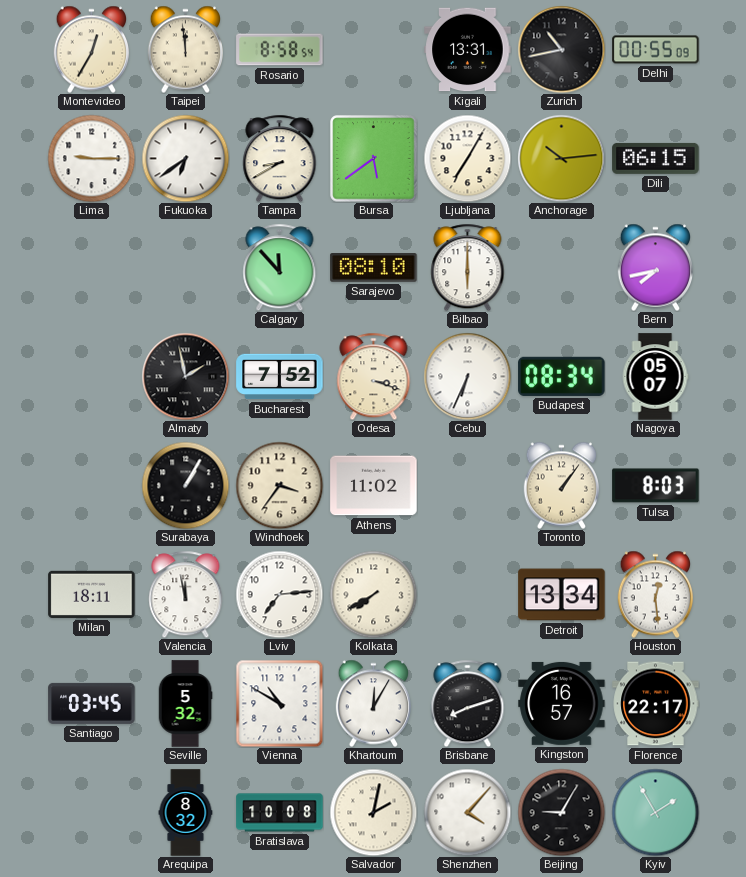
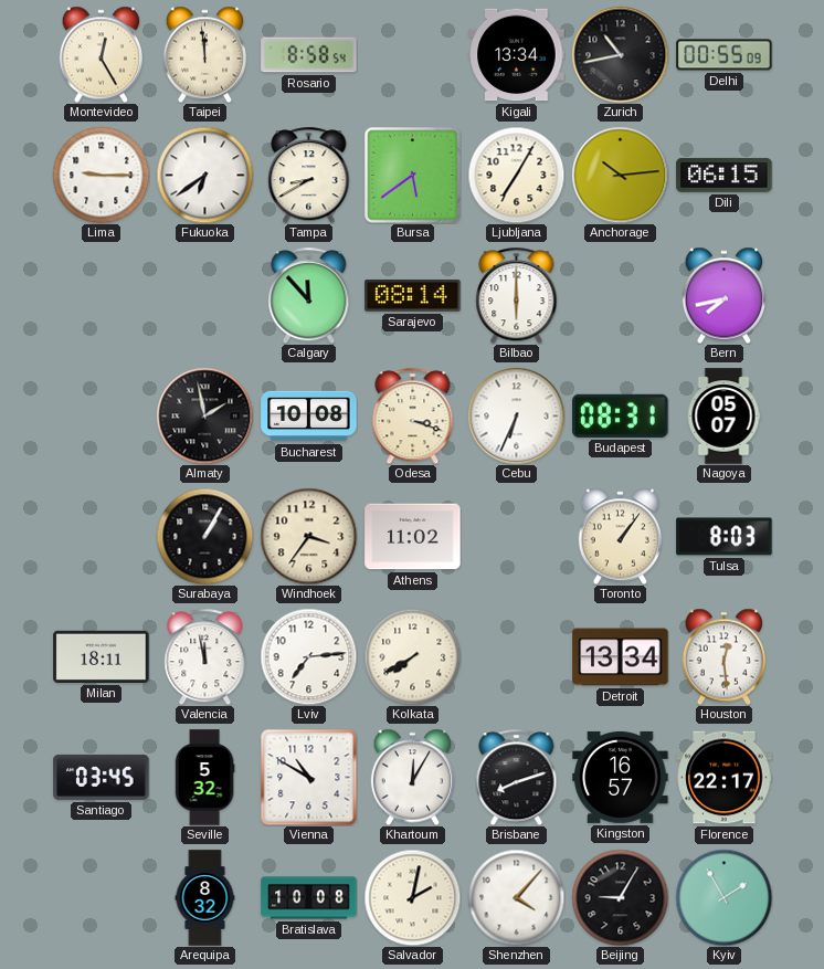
Montevideo: 12:35 -> 12:25
Kigali: 13:31 -> 13:34
Sarajevo: 08:10 -> 08:14
Bucharest: 7:52 -> 10:08
Budapest: 08:34 -> 08:31
